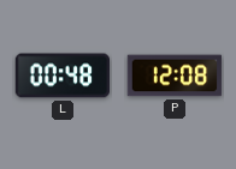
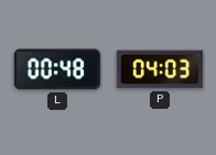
P: 12:08 -> 04:03
